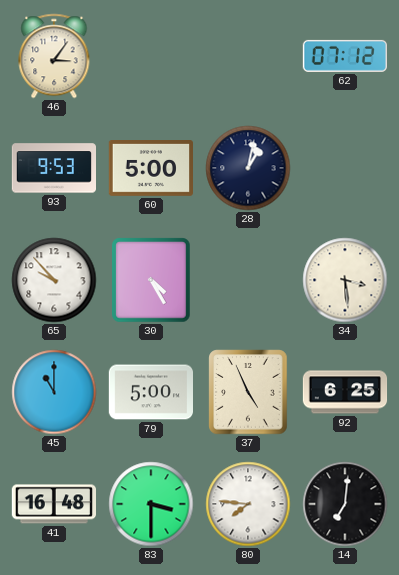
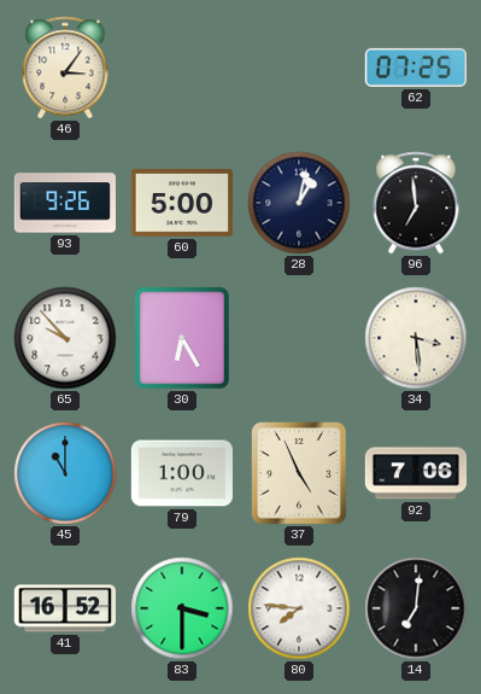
62: 07:12 -> 07:25
93: 9:53 -> 9:26
96: none -> 6:59
30: 4:25 -> 6:25
79: 5:00 -> 1:00
92: 6:25 -> 7:06
41: 16:48 -> 16:52
